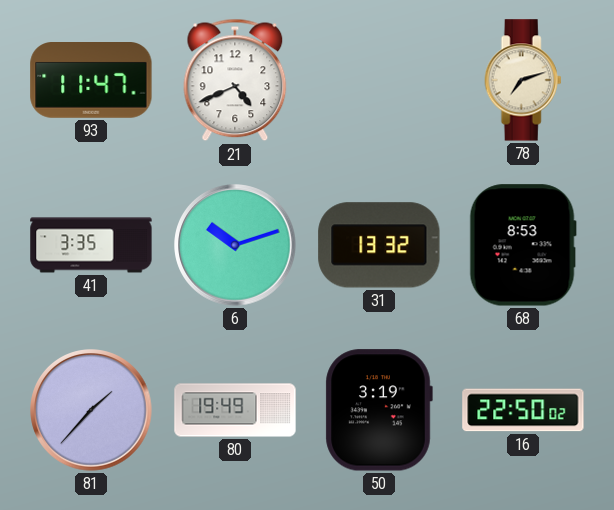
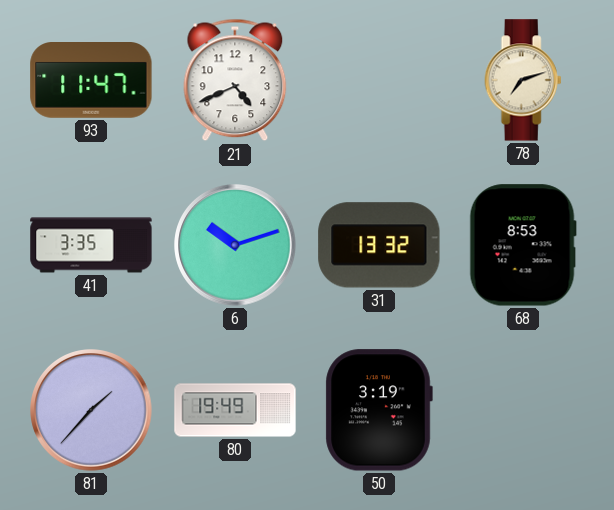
16: 22:50 -> none
